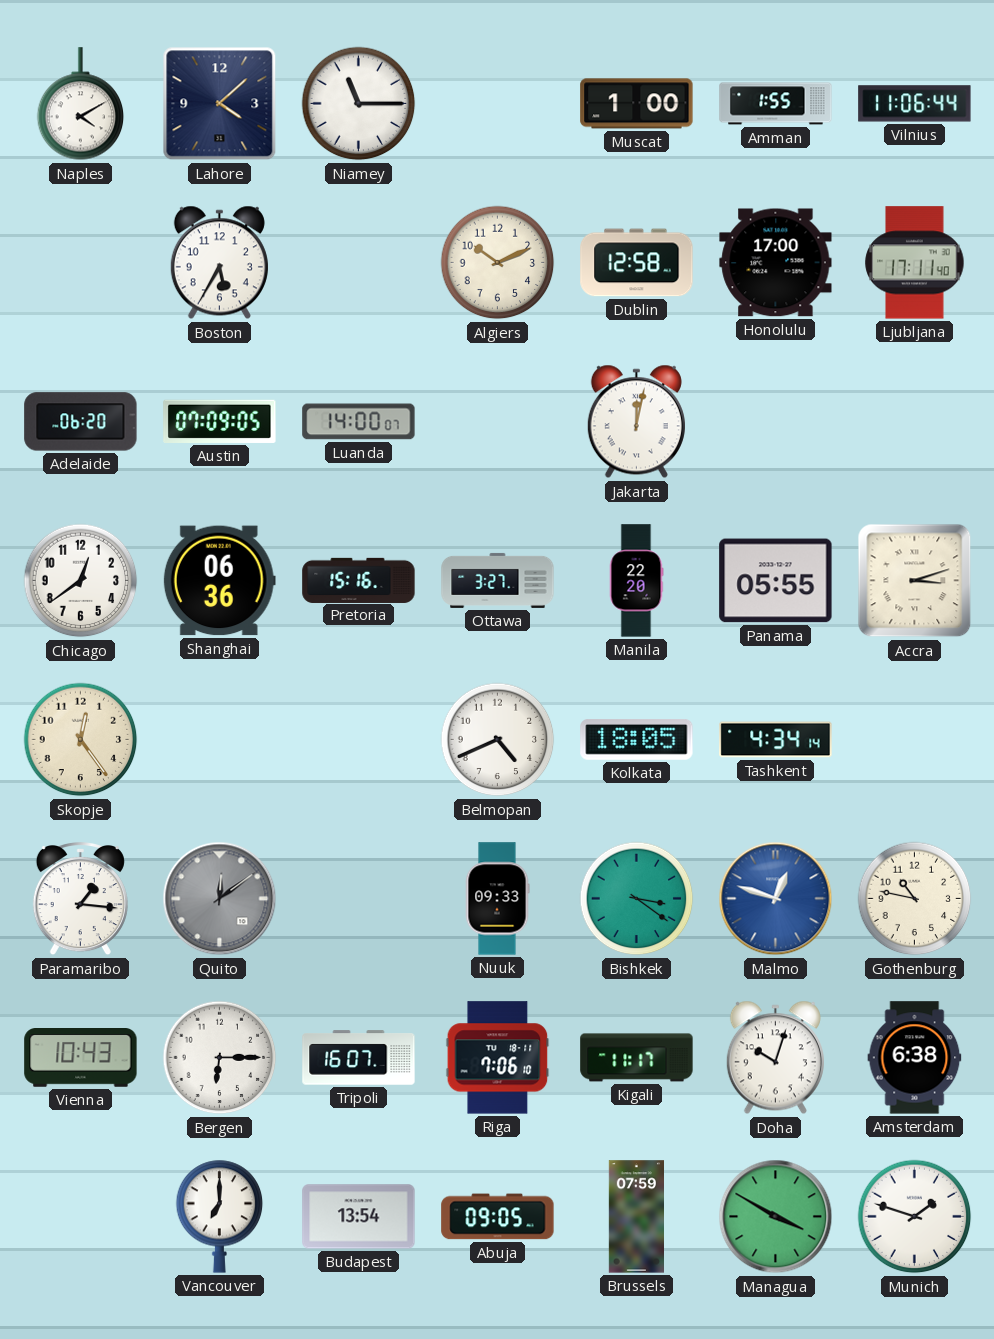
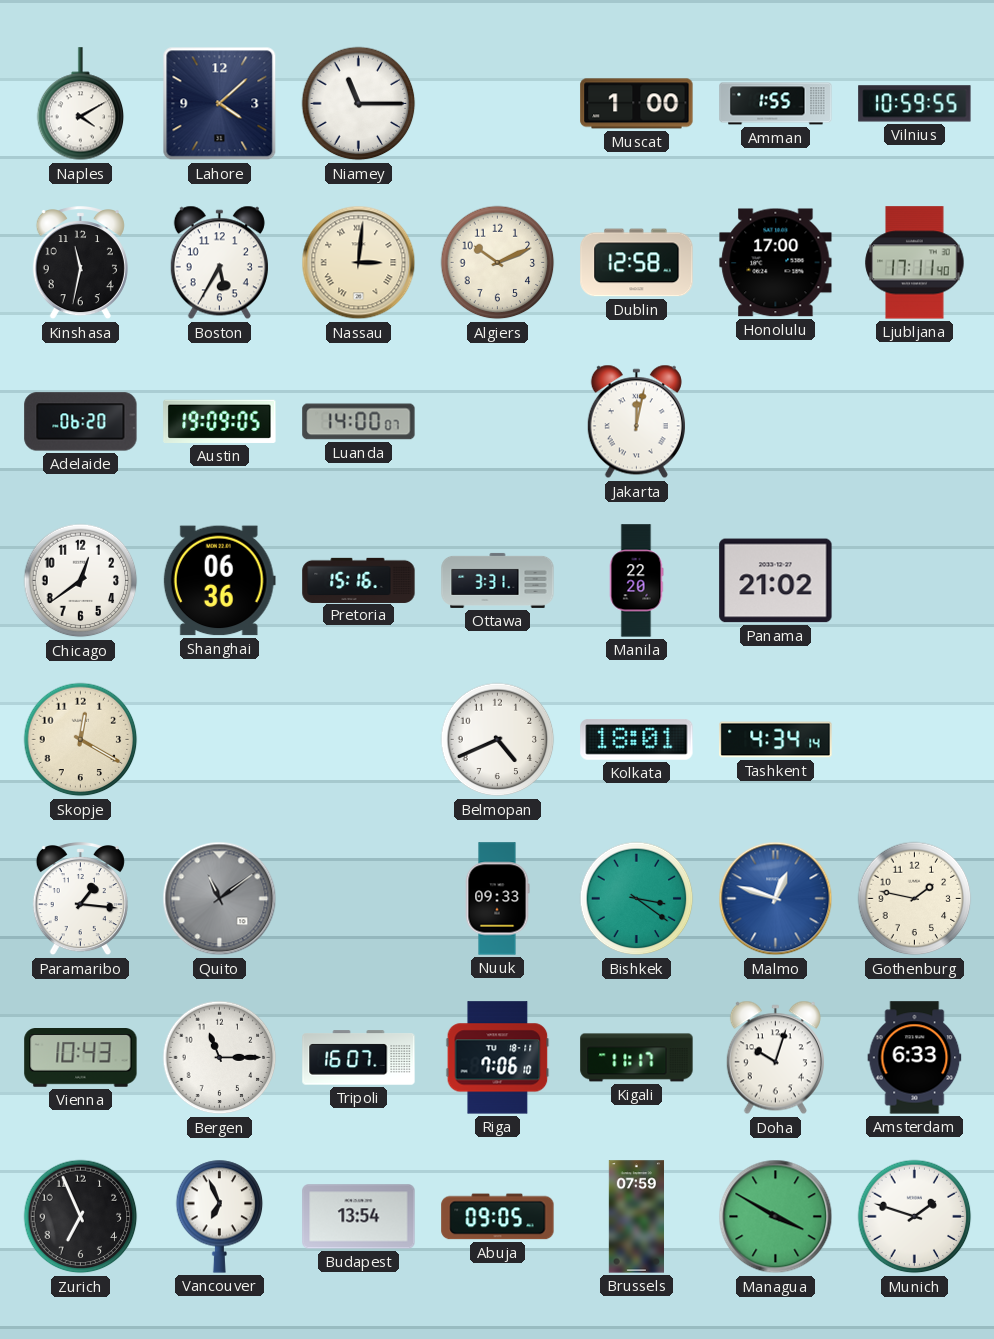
Vilnius: 11:06 -> 10:59
Kinshasa: none -> 11:32
Nassau: none -> 3:01
Austin: 07:09 -> 19:09
Ottawa: 3:27 -> 3:31
Panama: 05:55 -> 21:02
Accra: 3:12 -> none
Skopje: 12:24 -> 12:20
Kolkata: 18:05 -> 18:01
Quito: 12:09 -> 11:09
Gothenburg: 10:47 -> 1:47
Bergen: 6:15 -> 11:15
Amsterdam: 6:38 -> 6:33
Zurich: none -> 6:56
Vancouver: 7:00 -> 6:56
